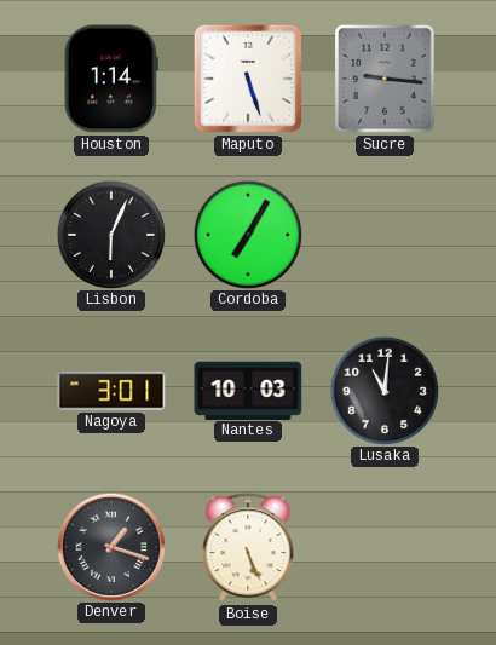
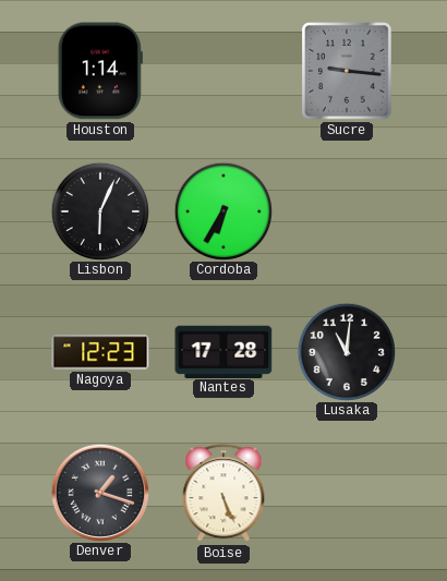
Maputo: 5:27 -> none
Cordoba: 7:05 -> 6:35
Nagoya: 3:01 -> 12:23
Nantes: 10:03 -> 17:28
